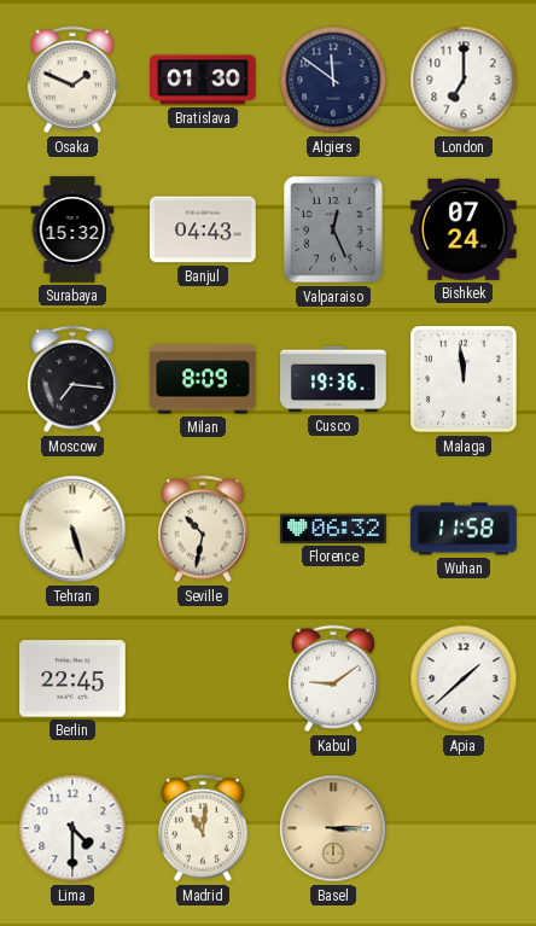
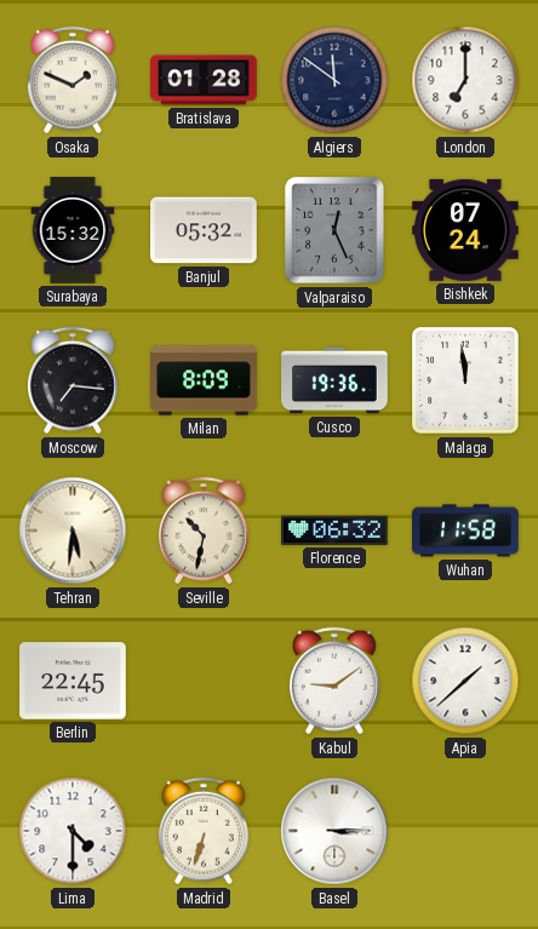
Bratislava: 01:30 -> 01:28
Banjul: 04:43 -> 05:32
Tehran: 5:27 -> 5:31
Madrid: 11:01 -> 6:33
Basel dial: champagne -> white
